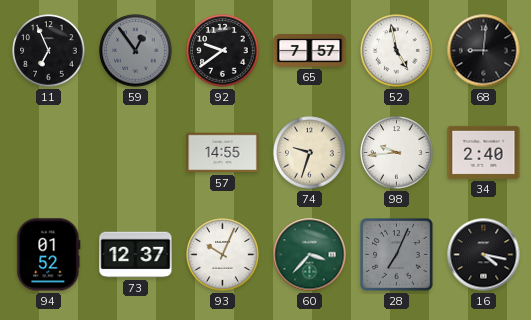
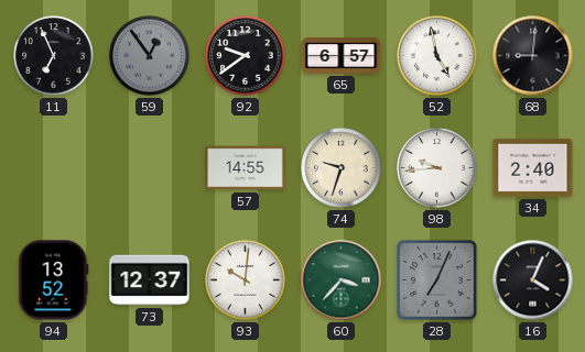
65: 7:57 -> 6:57
94: 01:52 -> 13:52
93: 10:04 -> 10:01
16: 4:17 -> 4:04
